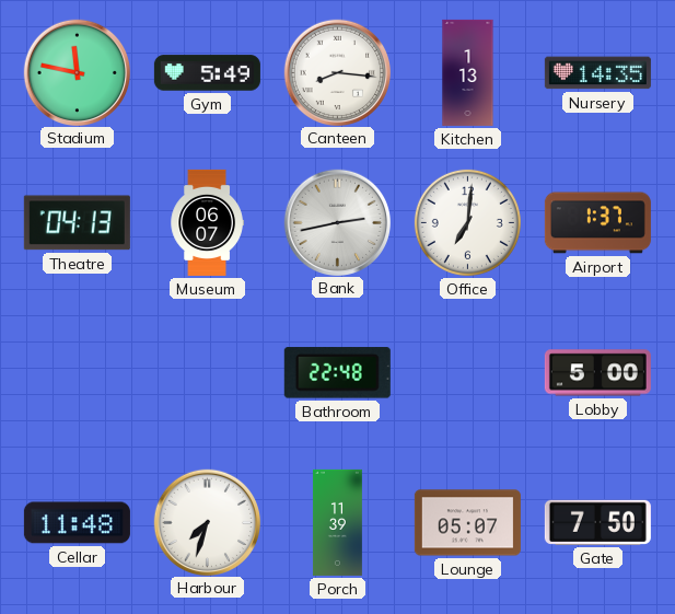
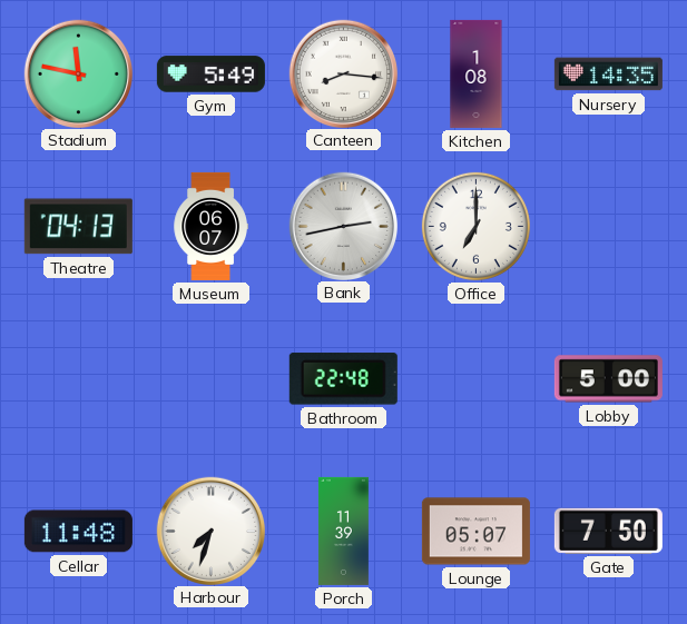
Kitchen: 1:13 -> 1:08
Office: 7:01 -> 7:00
Airport: 1:37 -> none
